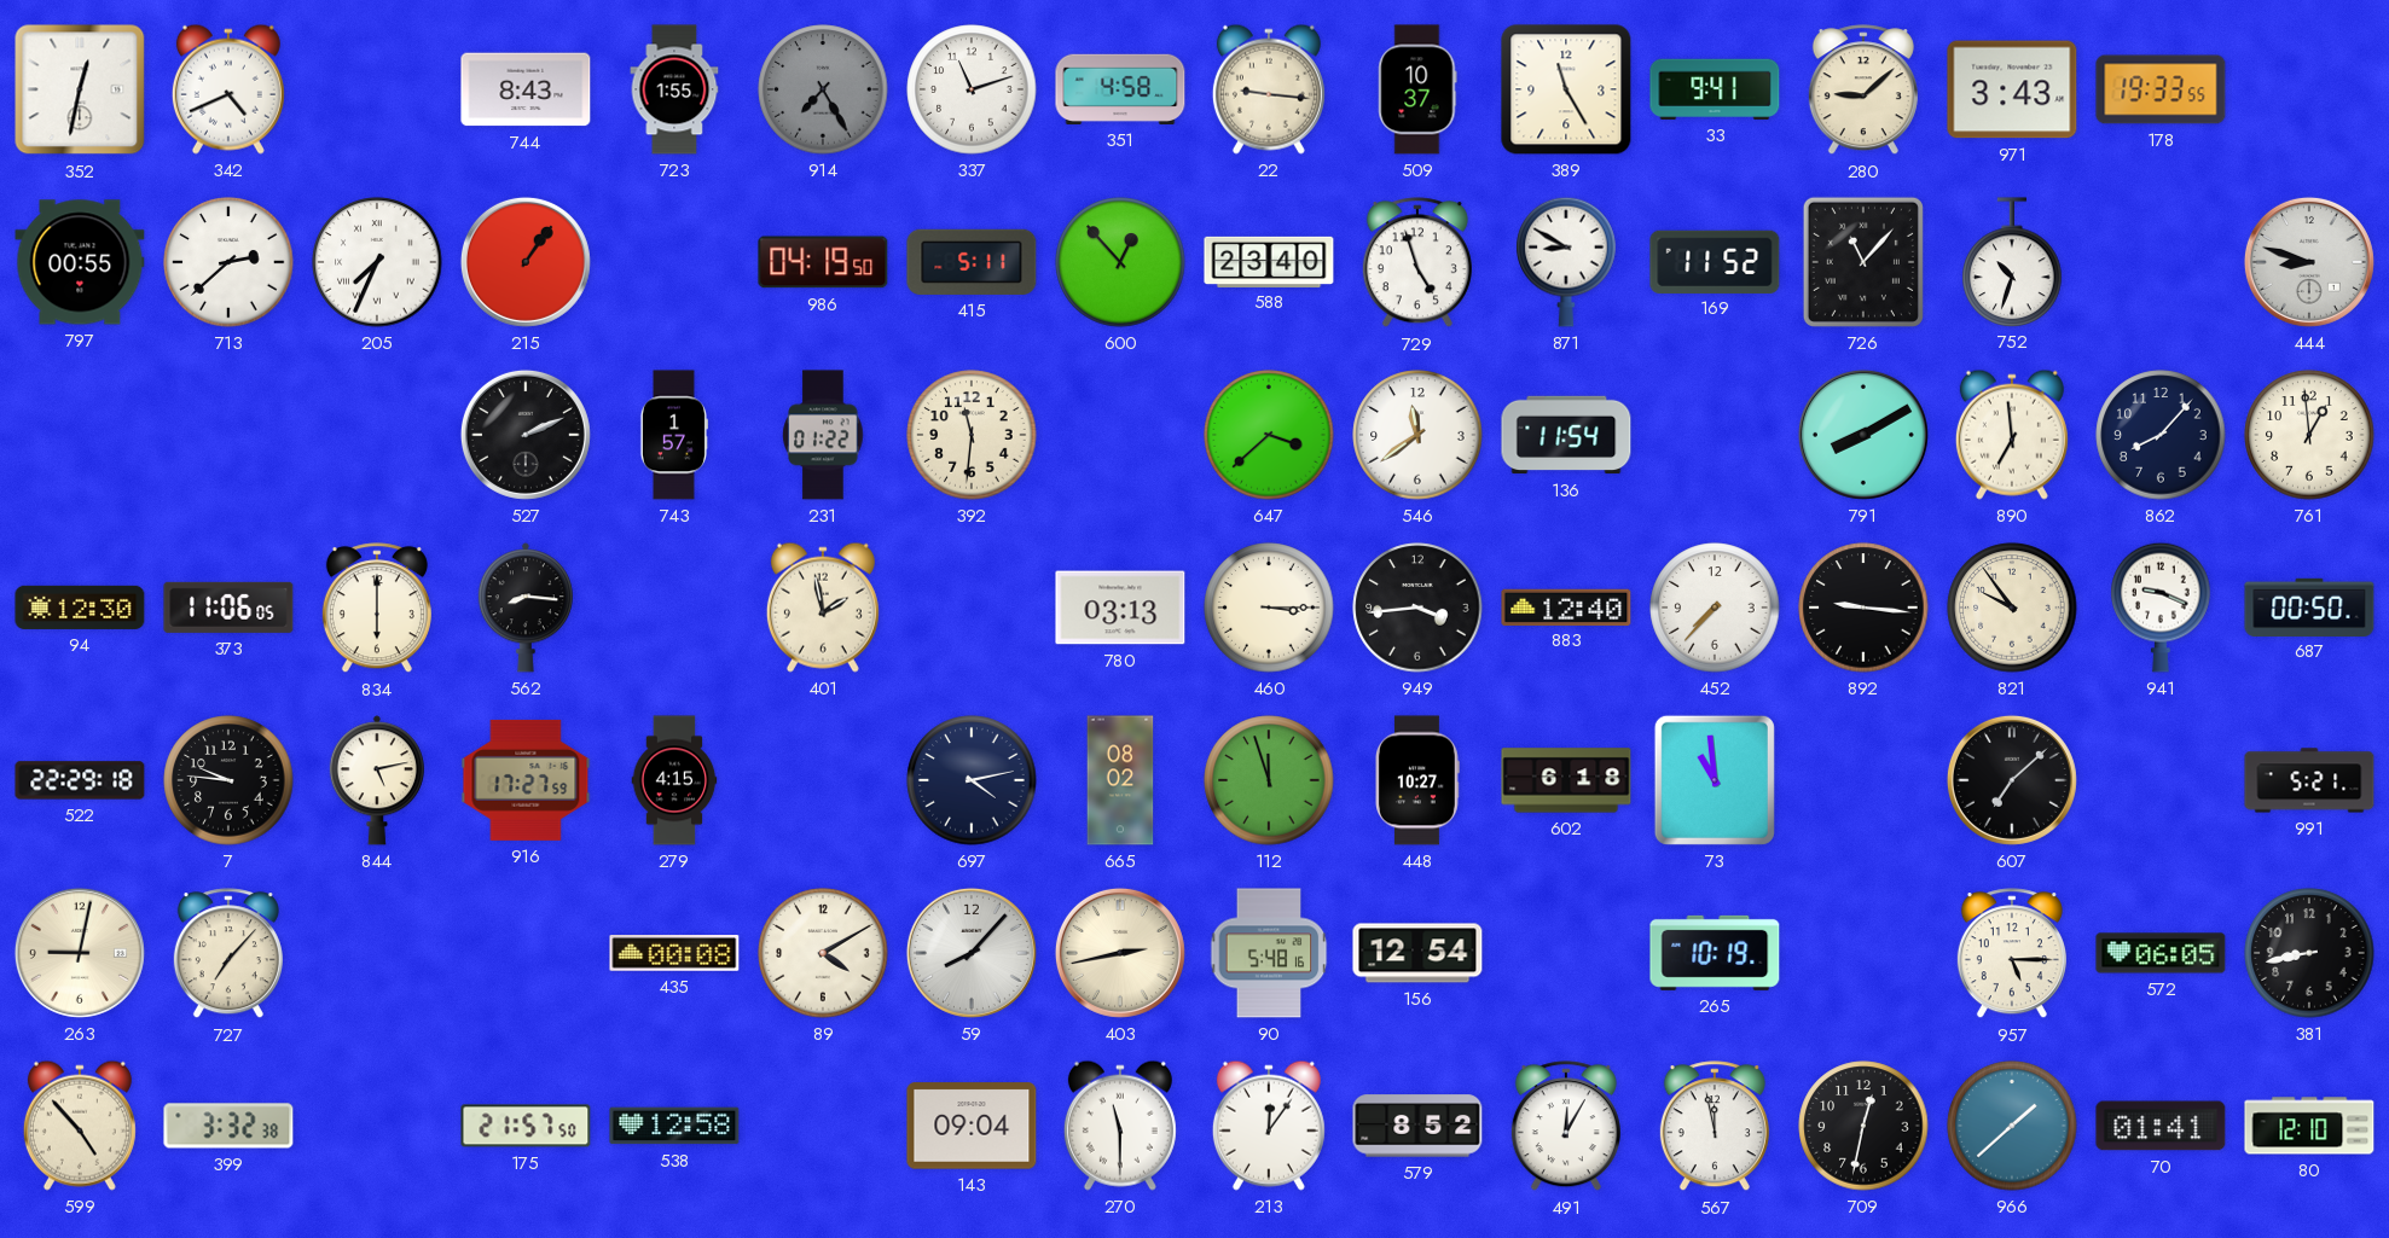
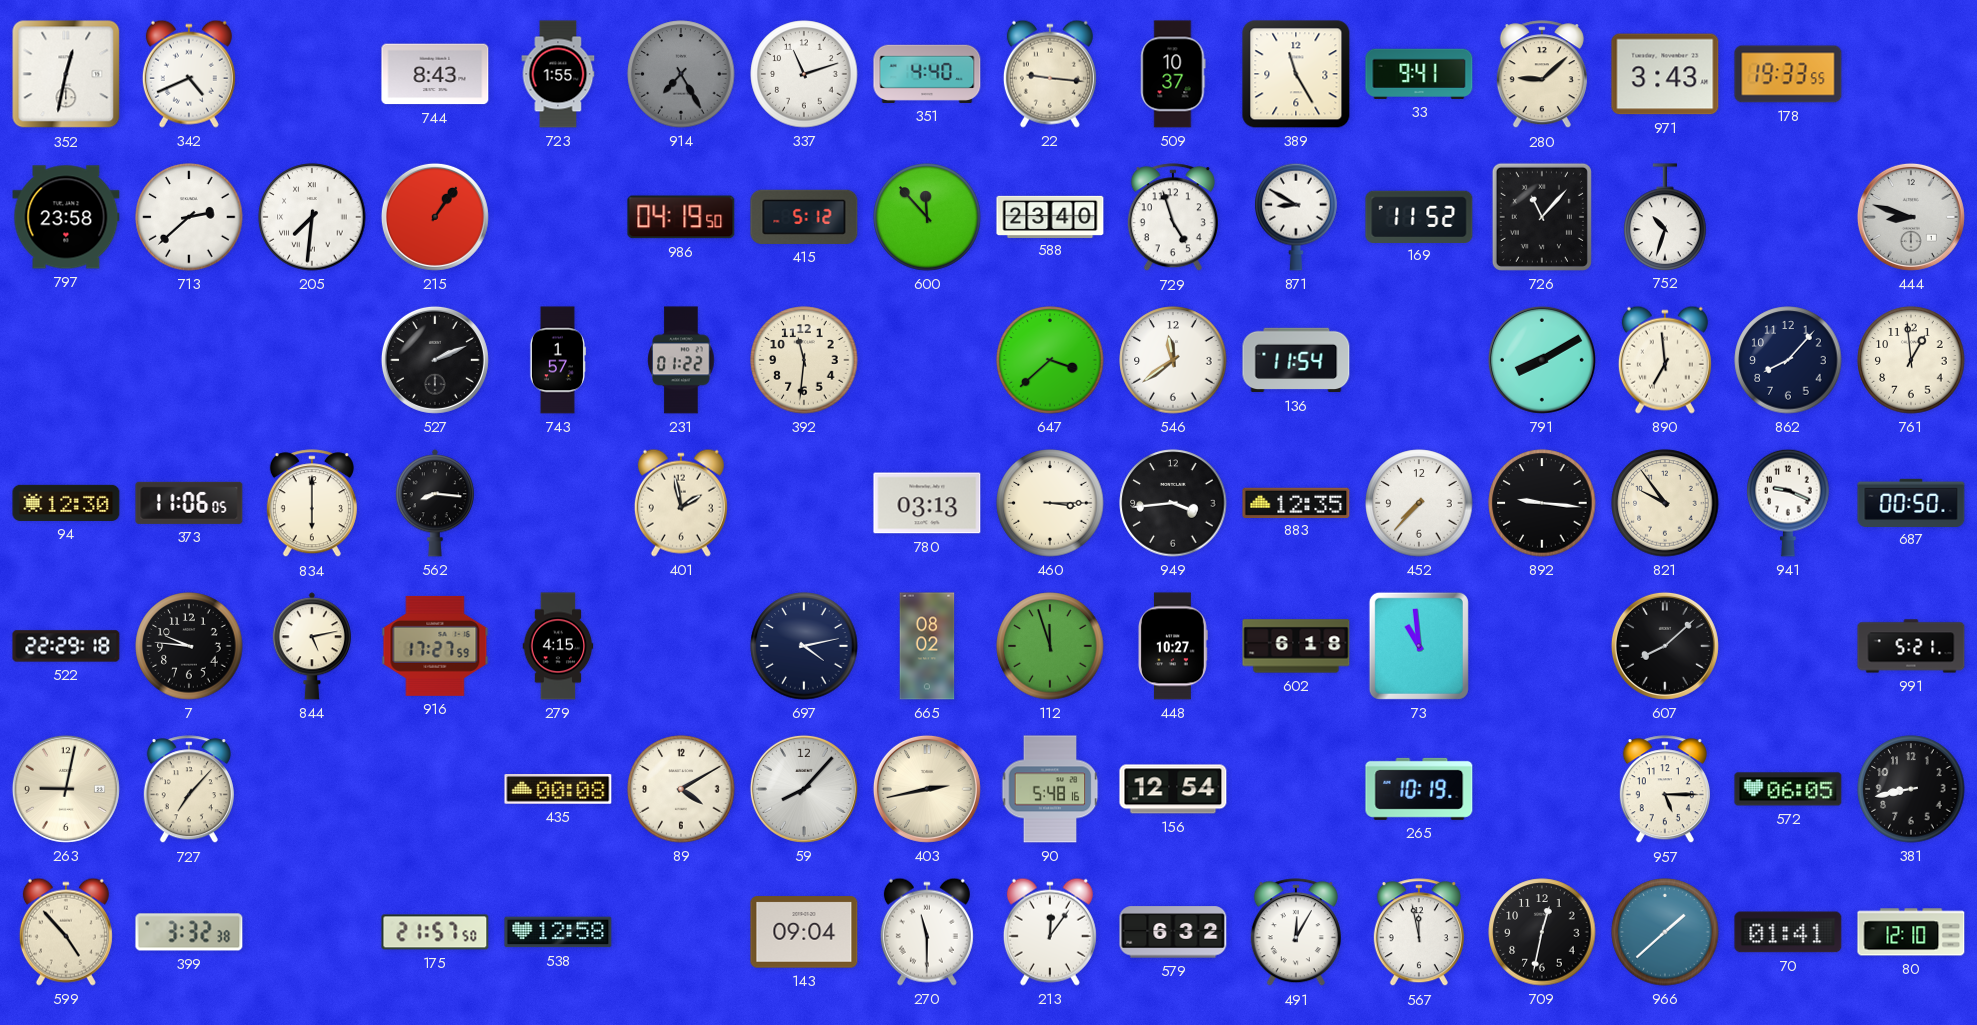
351: 4:58 -> 4:40
797: 00:55 -> 23:58
205: 7:34 -> 7:31
415: 5:11 -> 5:12
600: 12:53 -> 11:53
883: 12:40 -> 12:35
607: 7:08 -> 8:08
579: 8:52 -> 6:32
